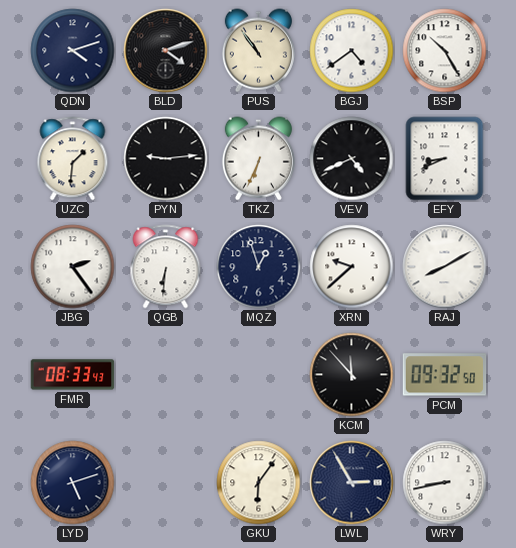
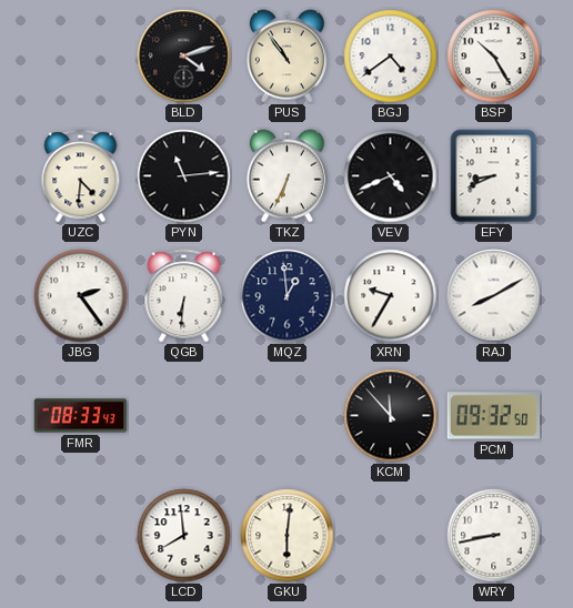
QDN: 4:12 -> none
UZC: 1:31 -> 4:31
PYN: 9:14 -> 11:14
MQZ: 12:57 -> 12:59
XRN: 9:38 -> 9:35
LYD: 5:12 -> none
LCD: none -> 7:59
GKU: 6:06 -> 6:01
LWL: 2:55 -> none
